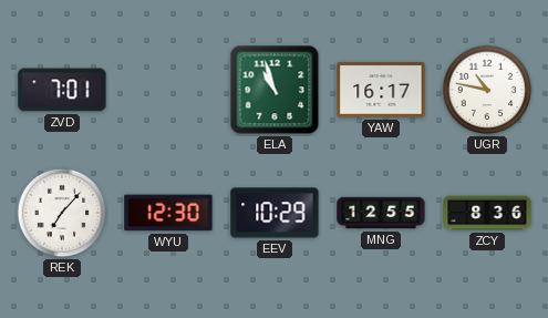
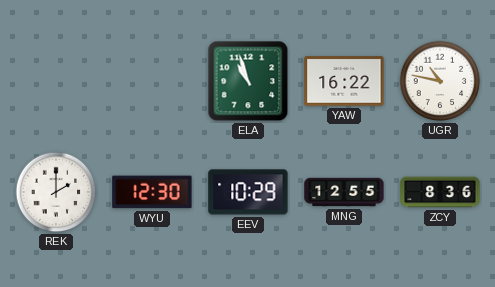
ZVD: 7:01 -> none
YAW: 16:17 -> 16:22
REK: 7:07 -> 2:00
